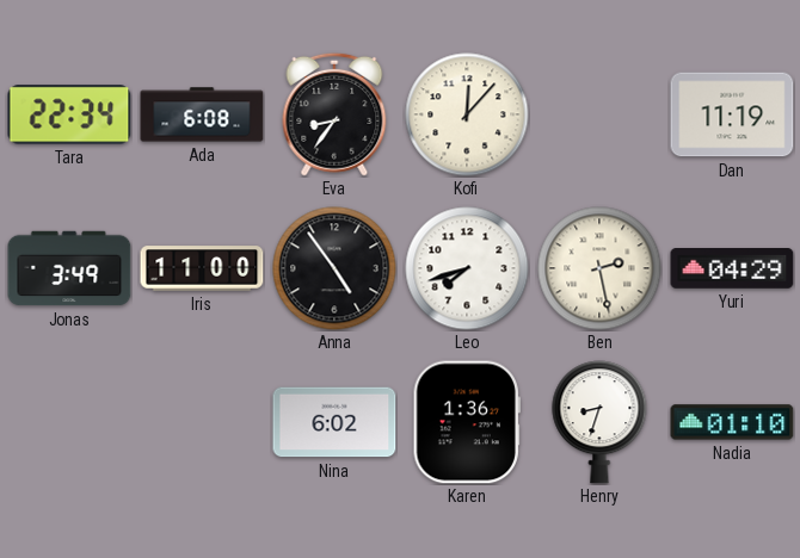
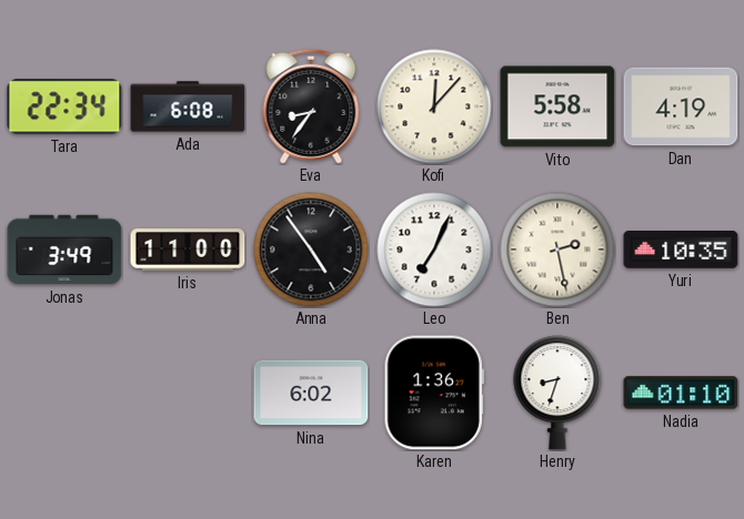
Vito: none -> 5:58
Dan: 11:19 -> 4:19
Leo: 7:42 -> 7:04
Yuri: 04:29 -> 10:35
